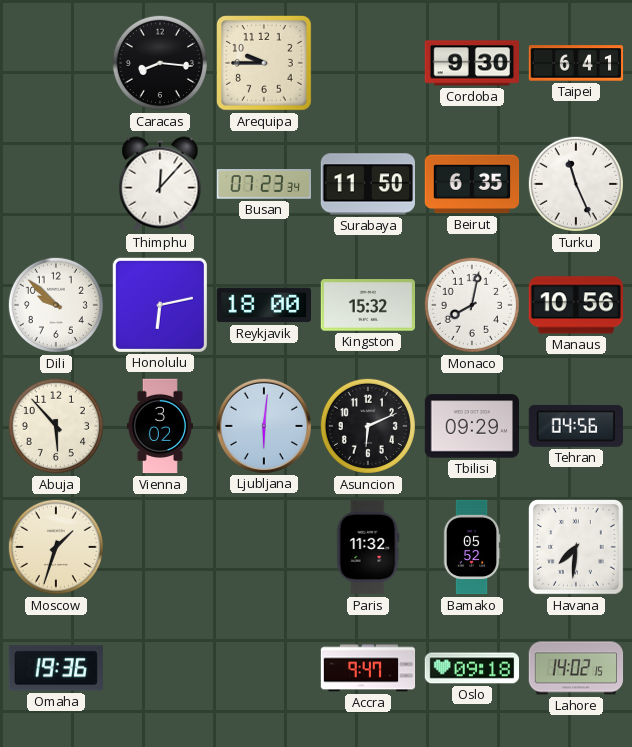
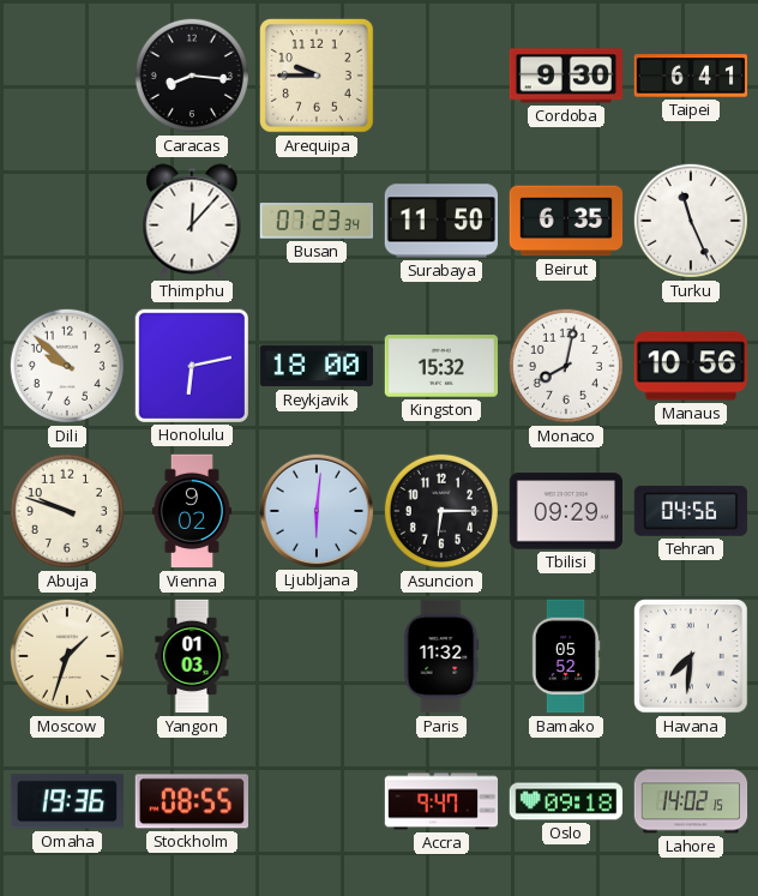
Abuja: 5:53 -> 9:48
Vienna: 3:02 -> 9:02
Asuncion: 6:11 -> 6:15
Yangon: none -> 01:03
Stockholm: none -> 08:55
